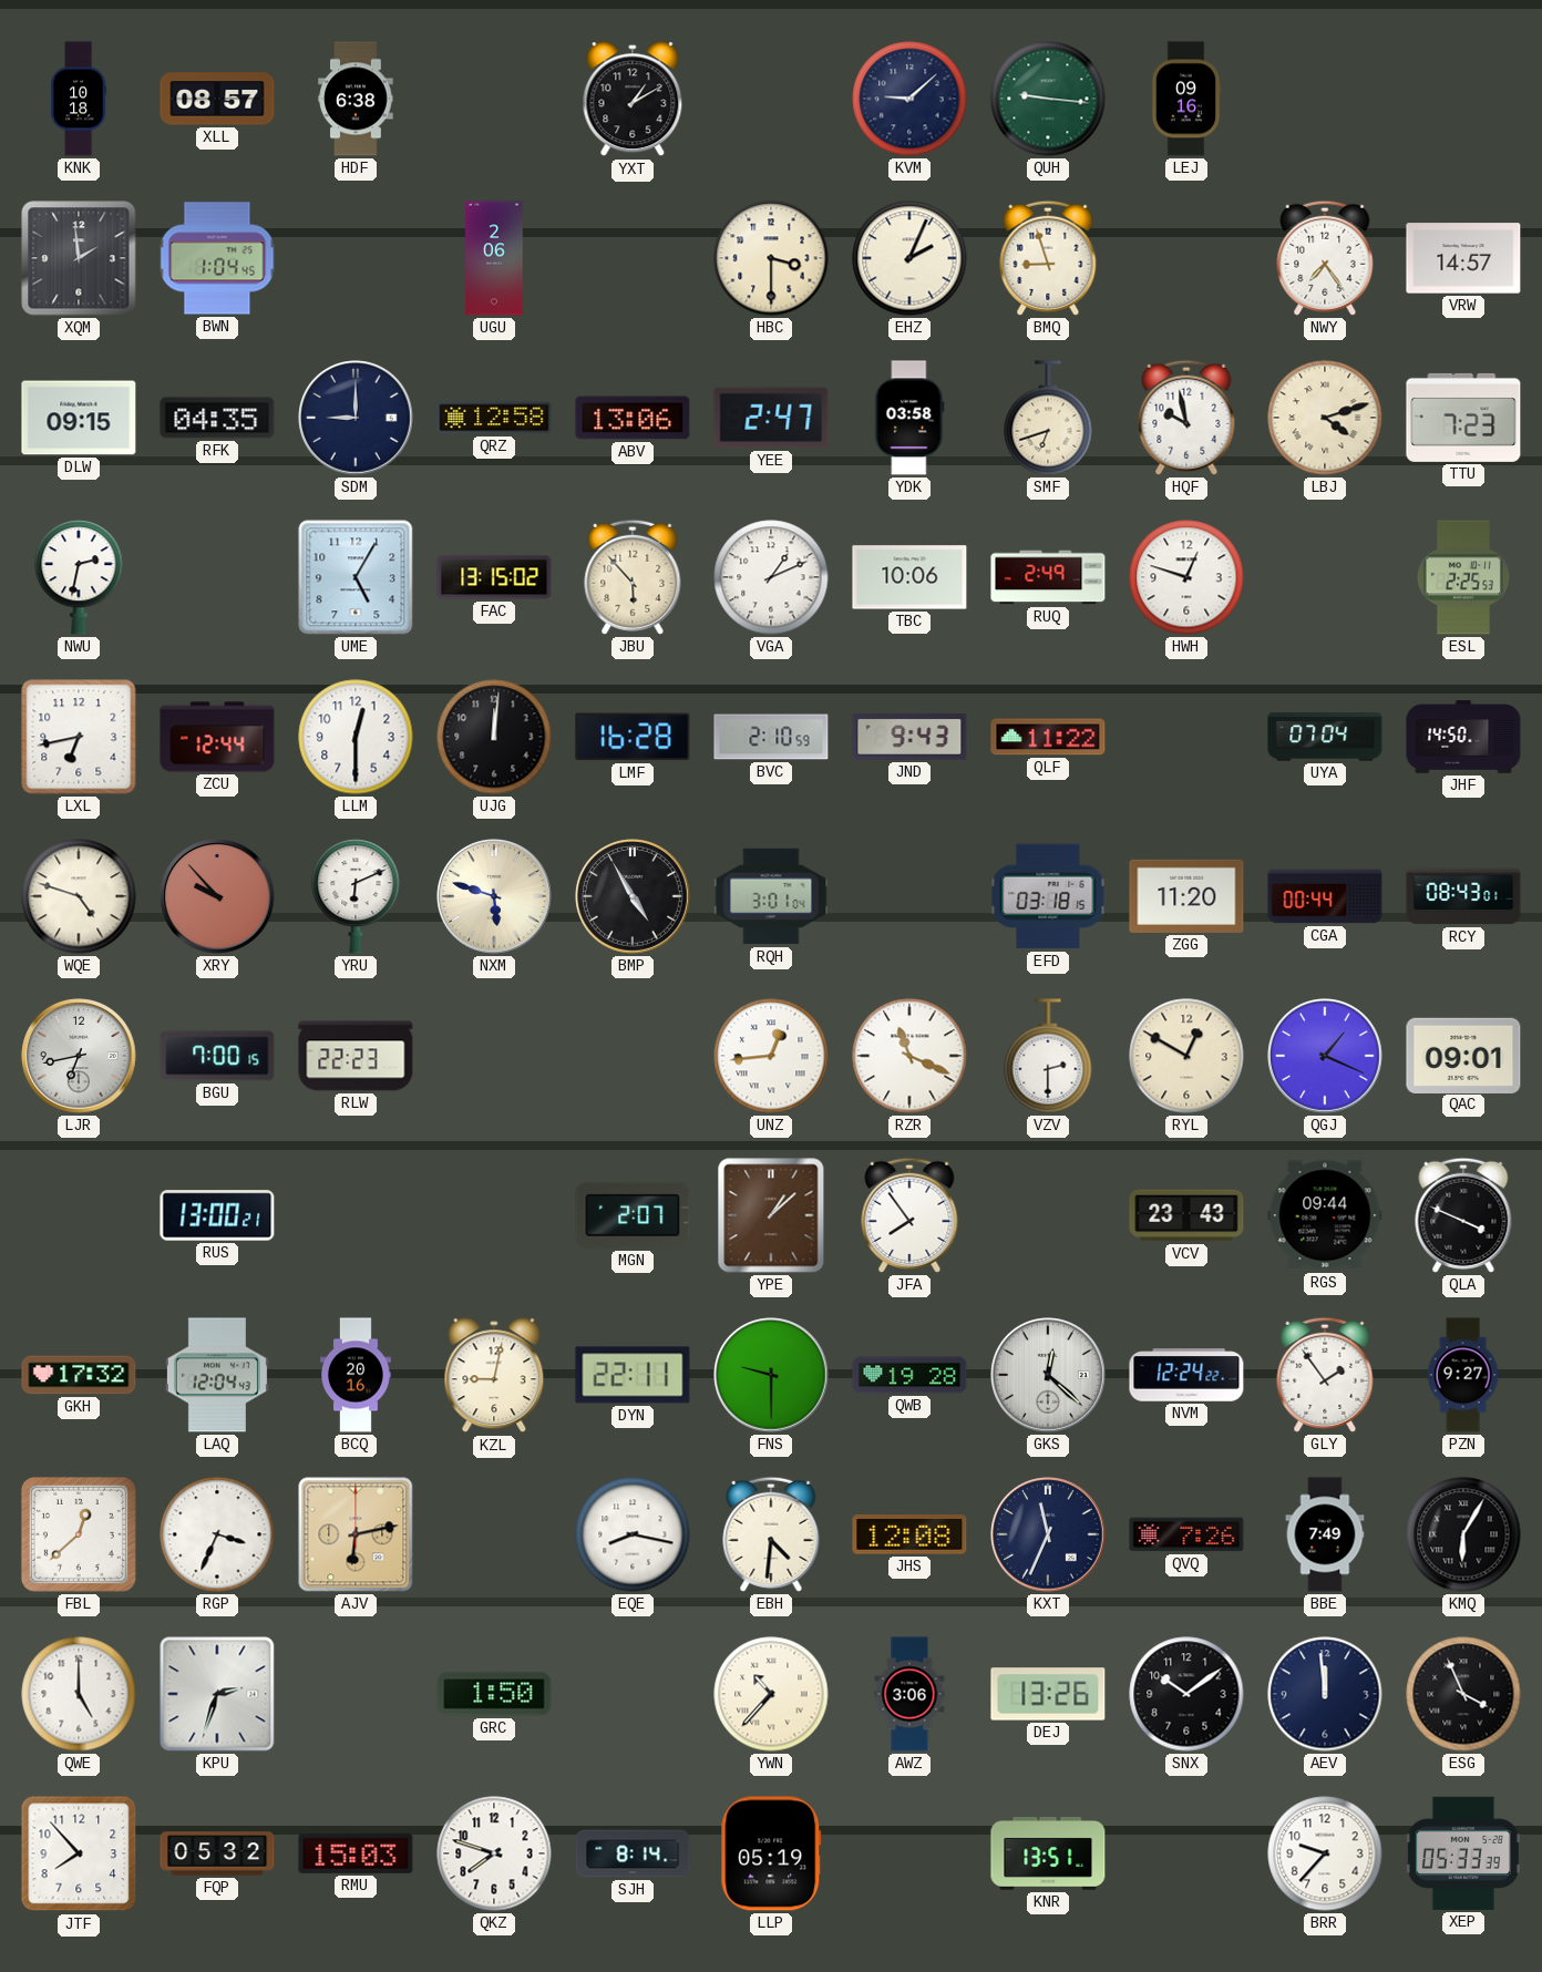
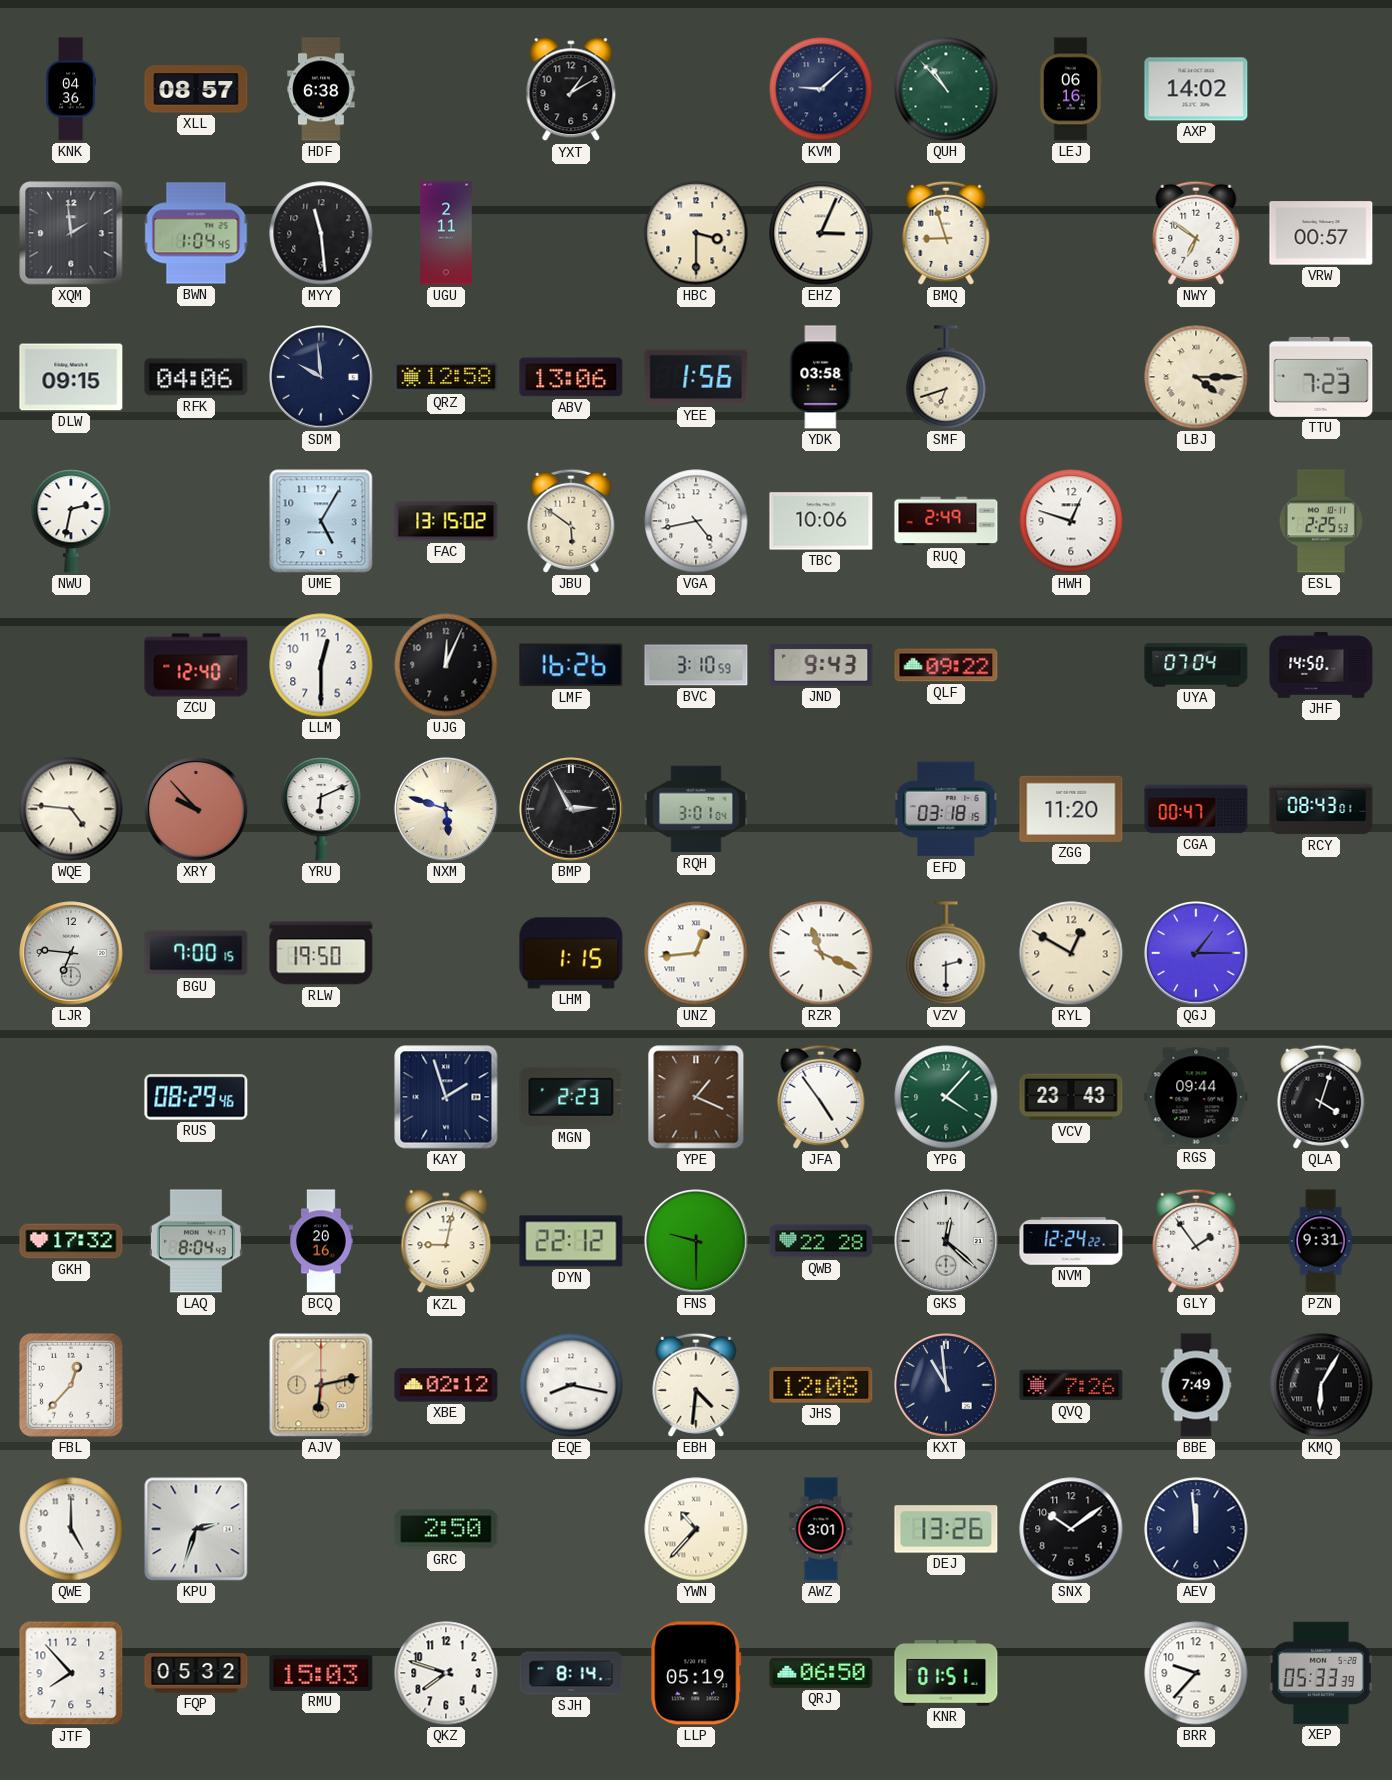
KNK: 10:18 -> 04:36
QUH: 9:16 -> 10:53
LEJ: 09:16 -> 06:16
AXP: none -> 14:02
MYY: none -> 11:29
UGU: 2:06 -> 2:11
EHZ: 2:04 -> 3:04
NWY: 7:24 -> 6:51
VRW: 14:57 -> 00:57
RFK: 04:35 -> 04:06
SDM: 9:00 -> 9:59
YEE: 2:47 -> 1:56
HQF: 9:58 -> none
LBJ: 4:12 -> 4:15
JBU: 5:53 -> 5:51
VGA: 1:11 -> 4:43
LXL: 6:43 -> none
ZCU: 12:44 -> 12:40
UJG: 12:01 -> 12:04
LMF: 16:28 -> 16:26
BVC: 2:10 -> 3:10
QLF: 11:22 -> 09:22
WQE: 4:48 -> 4:46
BMP: 4:55 -> 2:55
CGA: 00:44 -> 00:47
LJR: 6:43 -> 6:46
RLW: 22:23 -> 19:50
LHM: none -> 1:15
QGJ: 1:19 -> 1:15
QAC: 09:01 -> none
RUS: 13:00 -> 08:29
KAY: none -> 1:57
MGN: 2:07 -> 2:23
YPE: 1:08 -> 1:19
JFA: 7:54 -> 4:54
YPG: none -> 4:07
QLA: 3:49 -> 4:03
LAQ: 12:04 -> 8:04
DYN: 22:11 -> 22:12
QWB: 19:28 -> 22:28
PZN: 9:27 -> 9:31
FBL: 12:38 -> 12:37
RGP: 3:34 -> none
XBE: none -> 02:12
KXT: 11:34 -> 10:59
GRC: 1:50 -> 2:50
AWZ: 3:06 -> 3:01
ESG: 3:56 -> none
QRJ: none -> 06:50
KNR: 13:51 -> 01:51
